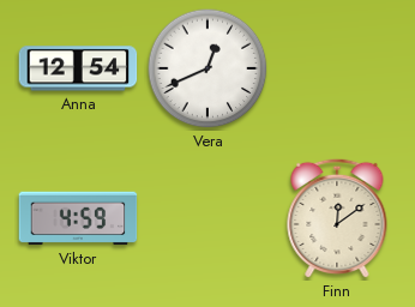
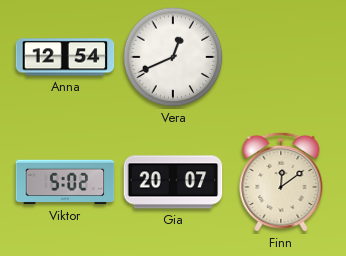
Viktor: 4:59 -> 5:02
Gia: none -> 20:07
